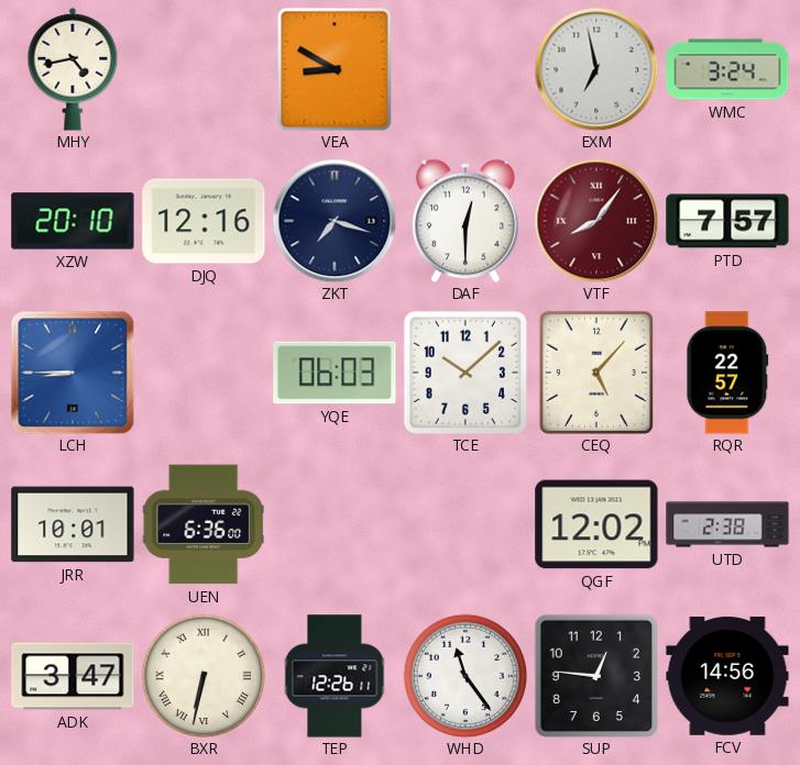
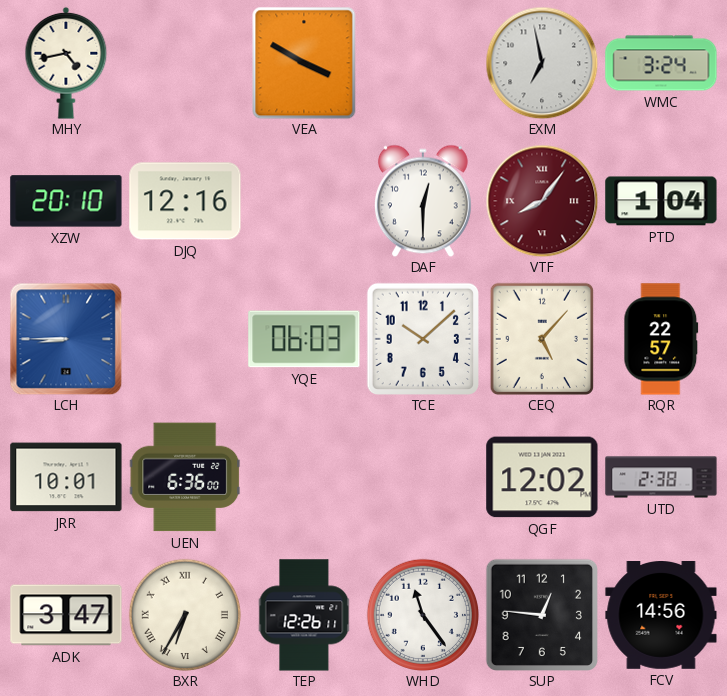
VEA: 8:50 -> 3:50
ZKT: 7:18 -> none
PTD: 7:57 -> 1:04
BXR: 6:32 -> 6:35
